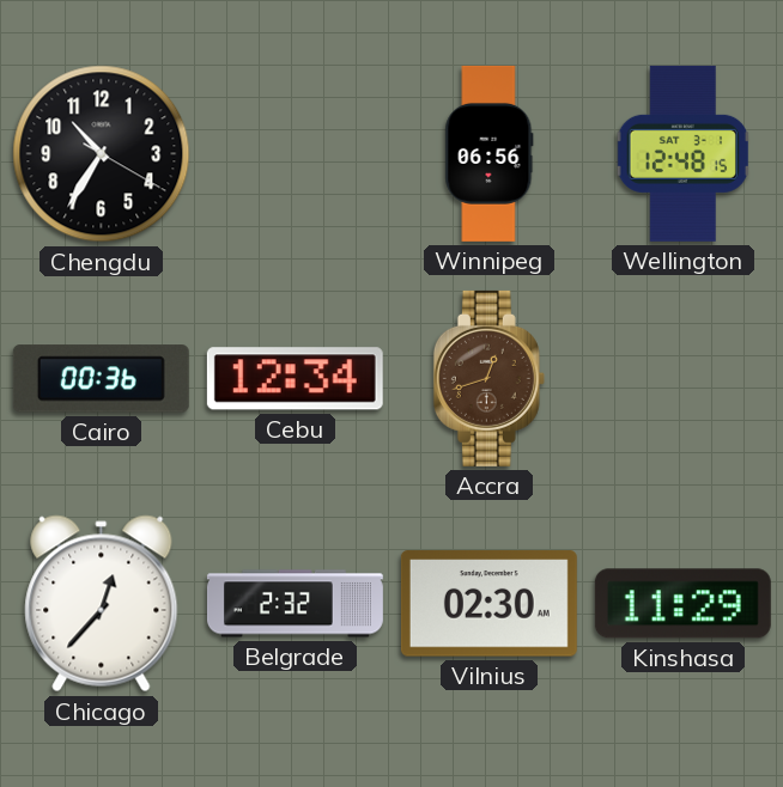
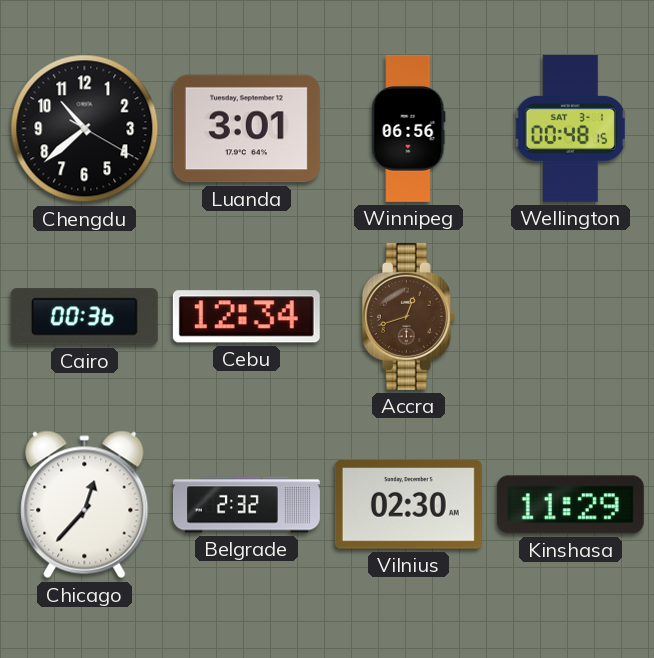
Chengdu: 10:35 -> 10:38
Luanda: none -> 3:01
Wellington: 12:48 -> 00:48
